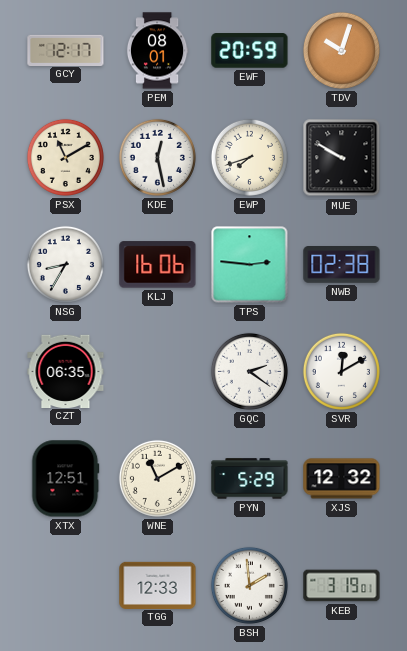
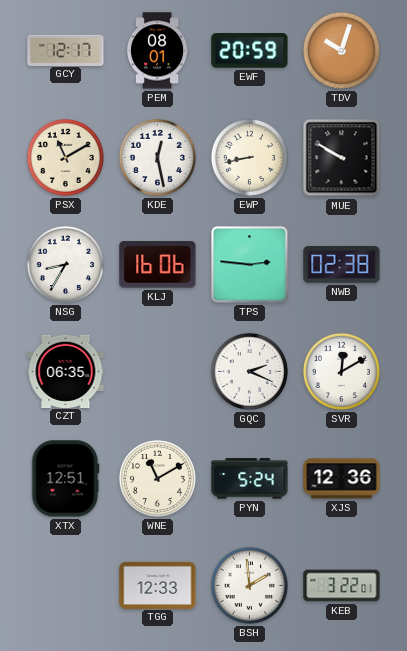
EWP: 7:42 -> 8:43
GQC: 2:21 -> 2:19
PYN: 5:29 -> 5:24
XJS: 12:32 -> 12:36
KEB: 3:19 -> 3:22
